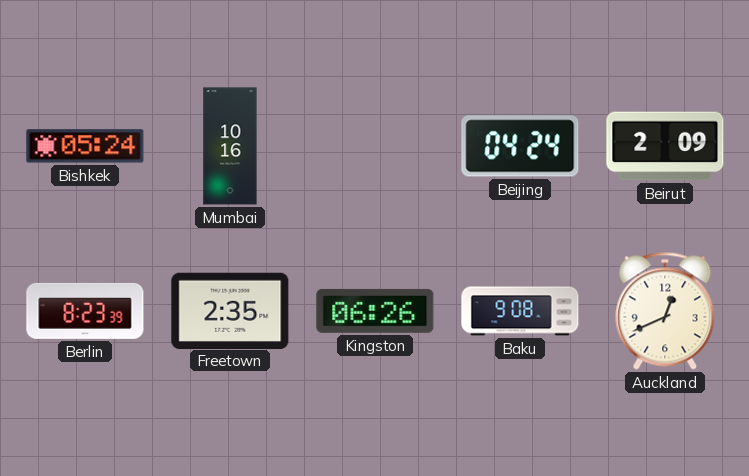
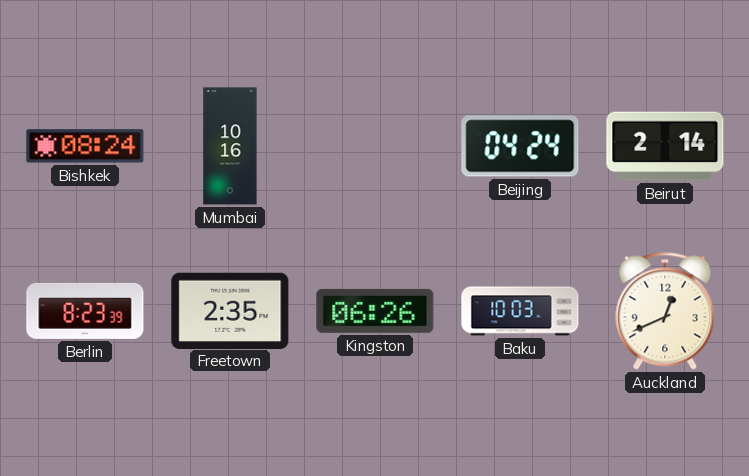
Bishkek: 05:24 -> 08:24
Beirut: 2:09 -> 2:14
Baku: 9:08 -> 10:03
